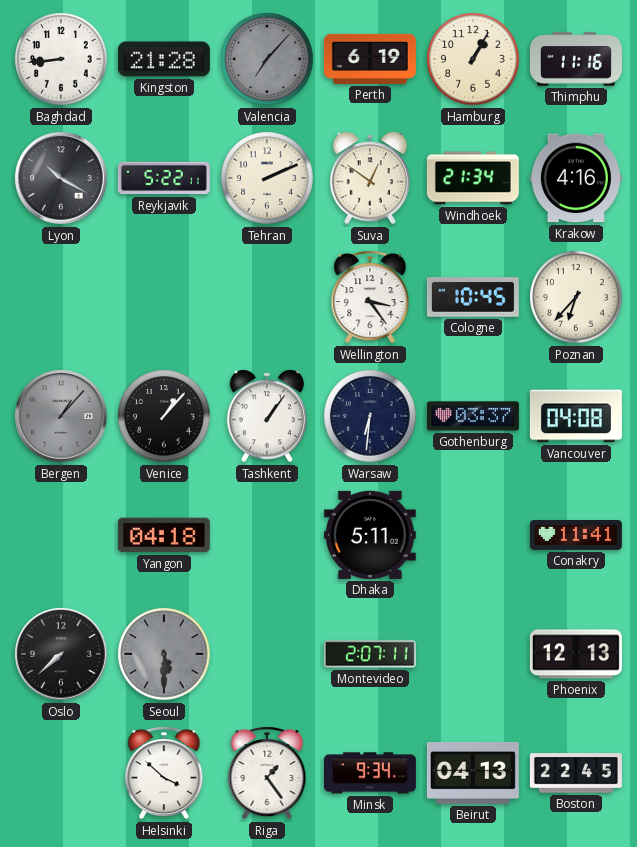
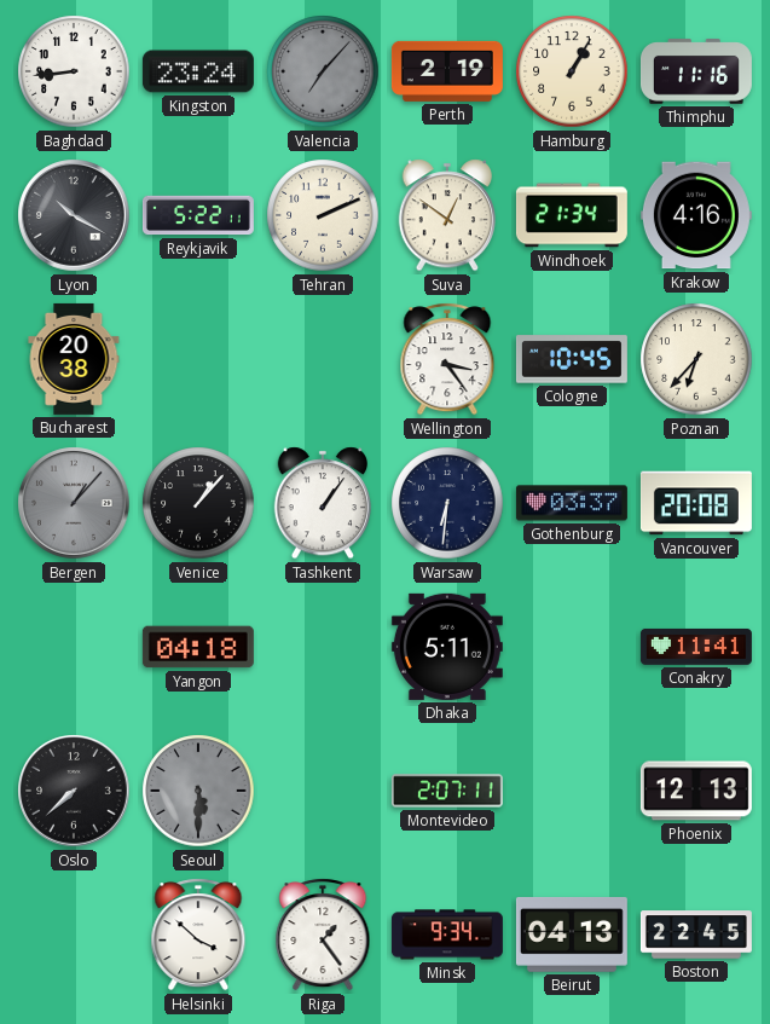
Kingston: 21:28 -> 23:24
Perth: 6:19 -> 2:19
Bucharest: none -> 20:38
Vancouver: 04:08 -> 20:08
